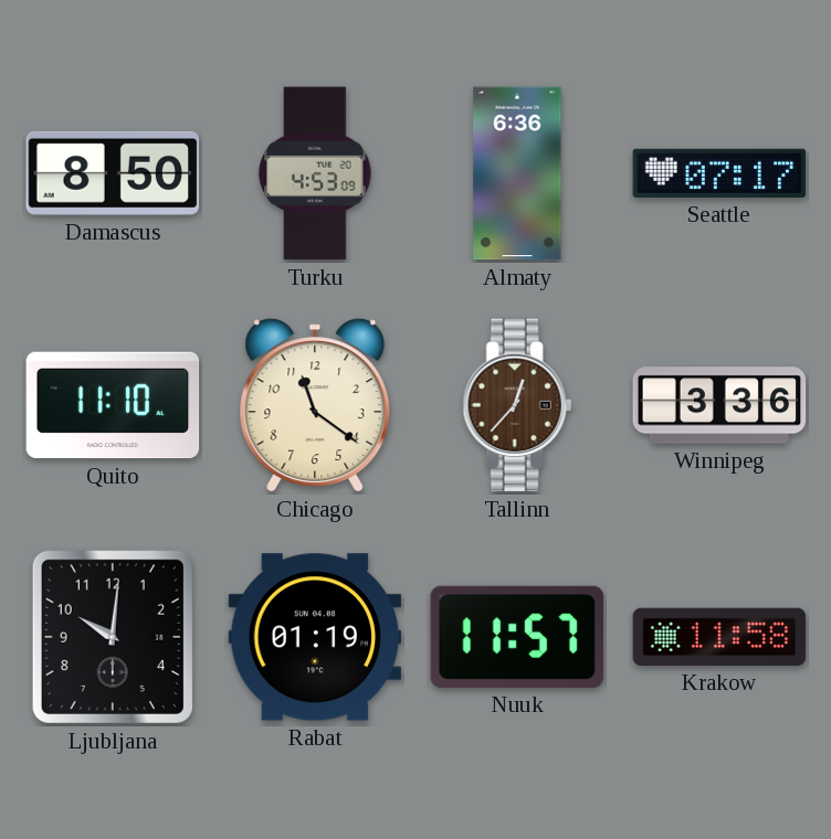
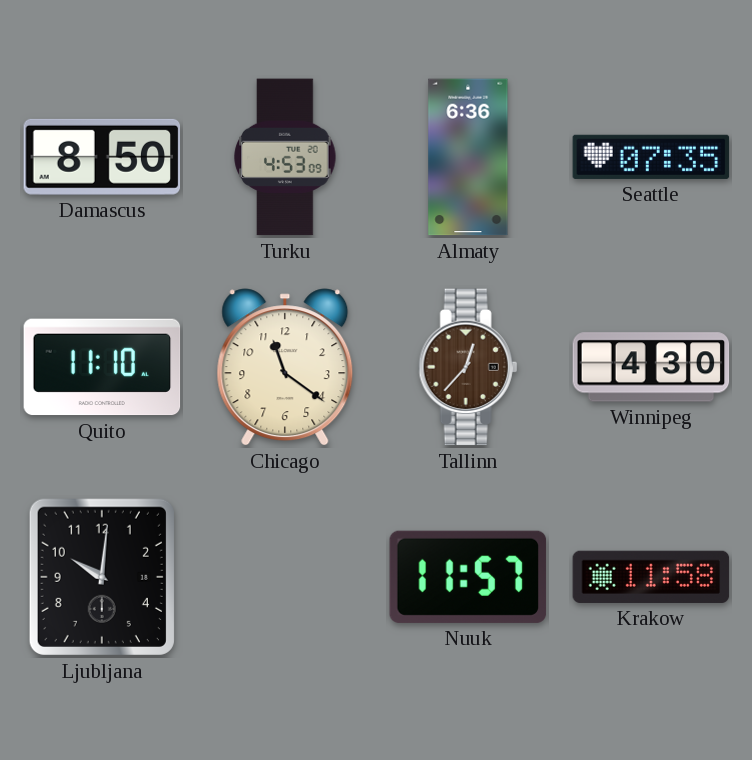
Seattle: 07:17 -> 07:35
Winnipeg: 3:36 -> 4:30
Rabat: 01:19 -> none
